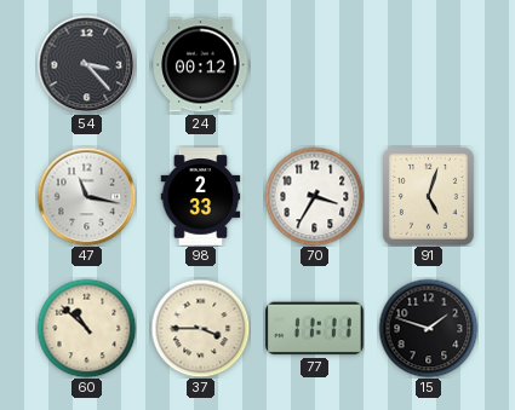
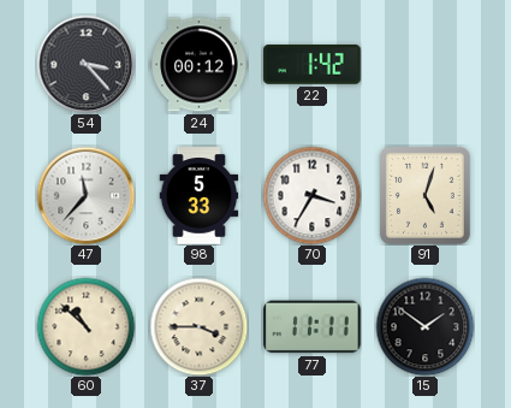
22: none -> 1:42
47: 11:17 -> 11:37
98: 2:33 -> 5:33
15: 1:48 -> 1:51
